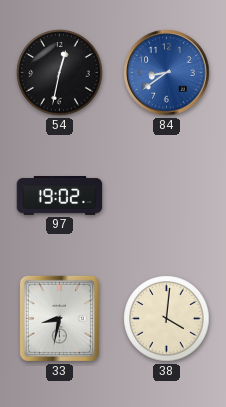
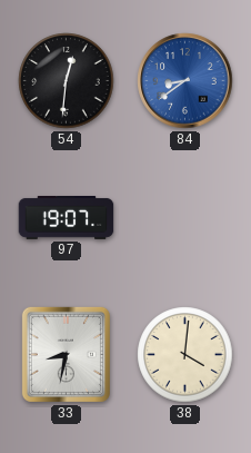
54: 12:32 -> 12:31
97: 19:02 -> 19:07
